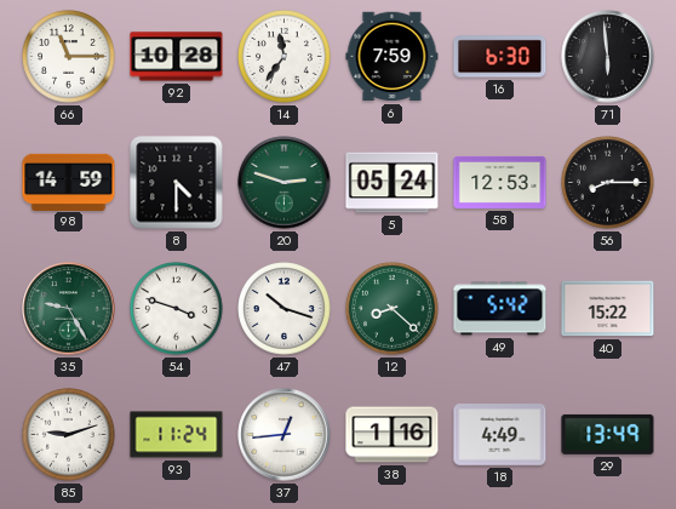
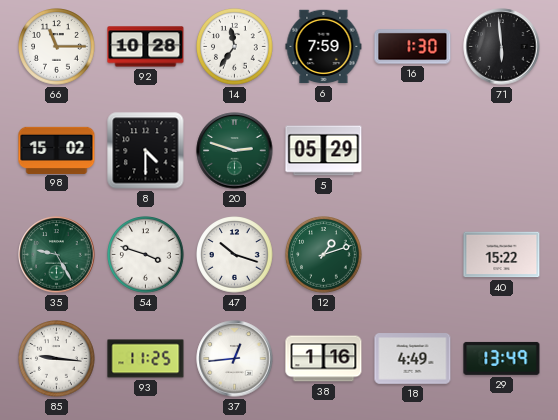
16: 6:30 -> 1:30
98: 14:59 -> 15:02
5: 05:24 -> 05:29
58: 12:53 -> none
56: 8:15 -> none
12: 8:22 -> 1:12
49: 5:42 -> none
85: 9:12 -> 9:16
93: 11:24 -> 11:25
